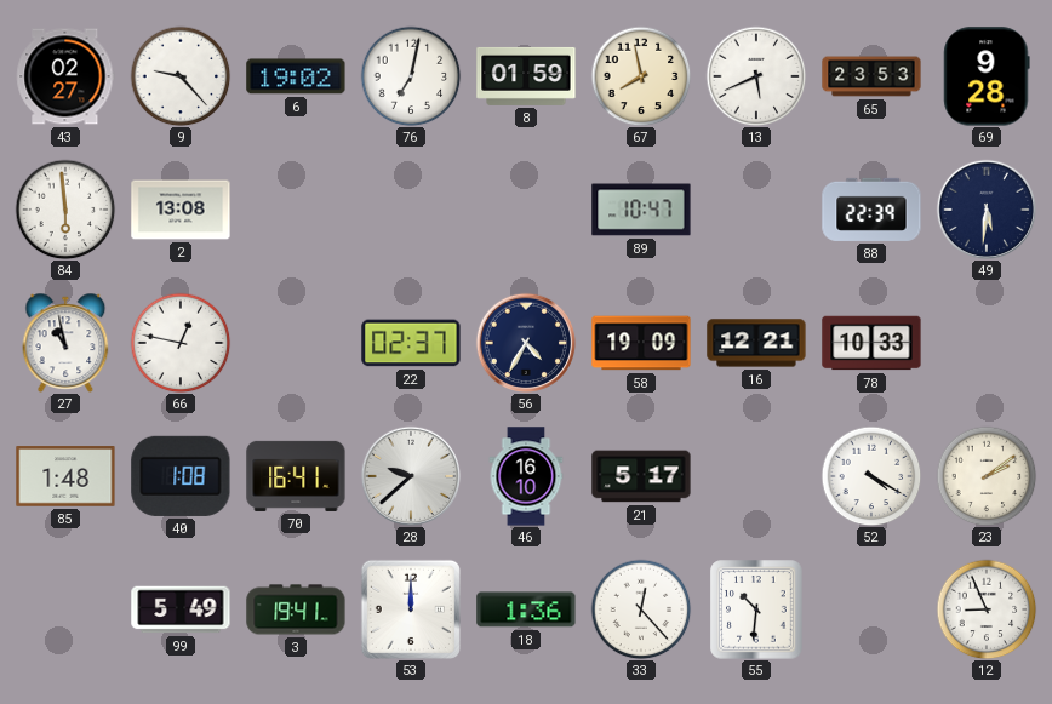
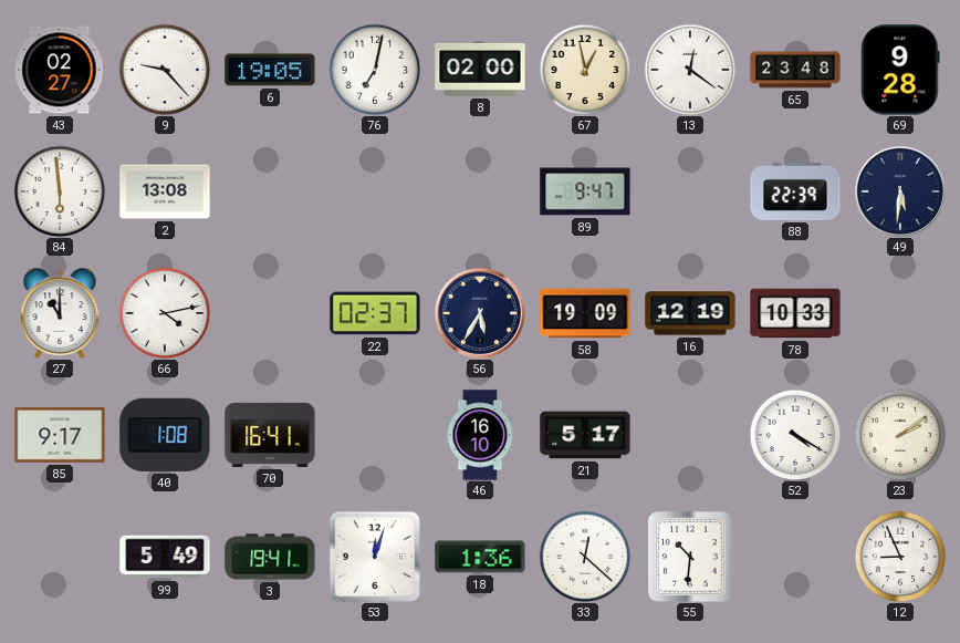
6: 19:02 -> 19:05
8: 01:59 -> 02:00
67: 7:58 -> 12:58
13: 5:41 -> 12:21
65: 23:53 -> 23:48
89: 10:47 -> 9:47
27: 10:58 -> 11:00
66: 12:47 -> 4:13
56: 4:35 -> 5:35
16: 12:21 -> 12:19
85: 1:48 -> 9:17
28: 9:38 -> none
53: 12:00 -> 12:03
33: 12:23 -> 12:22
